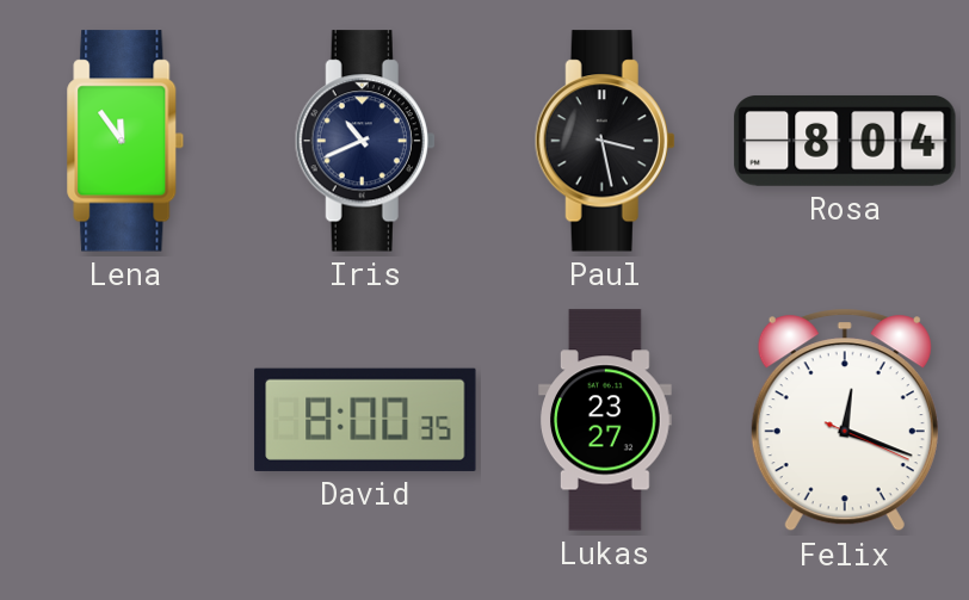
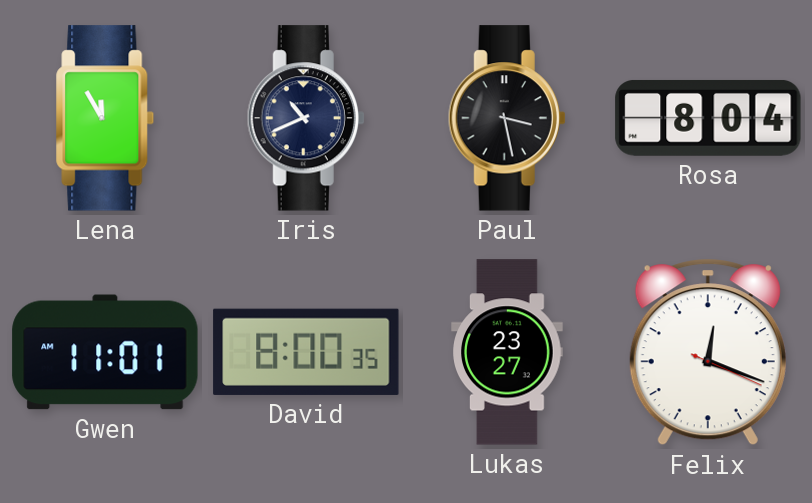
Lena: 11:54 -> 11:55
Gwen: none -> 11:01
